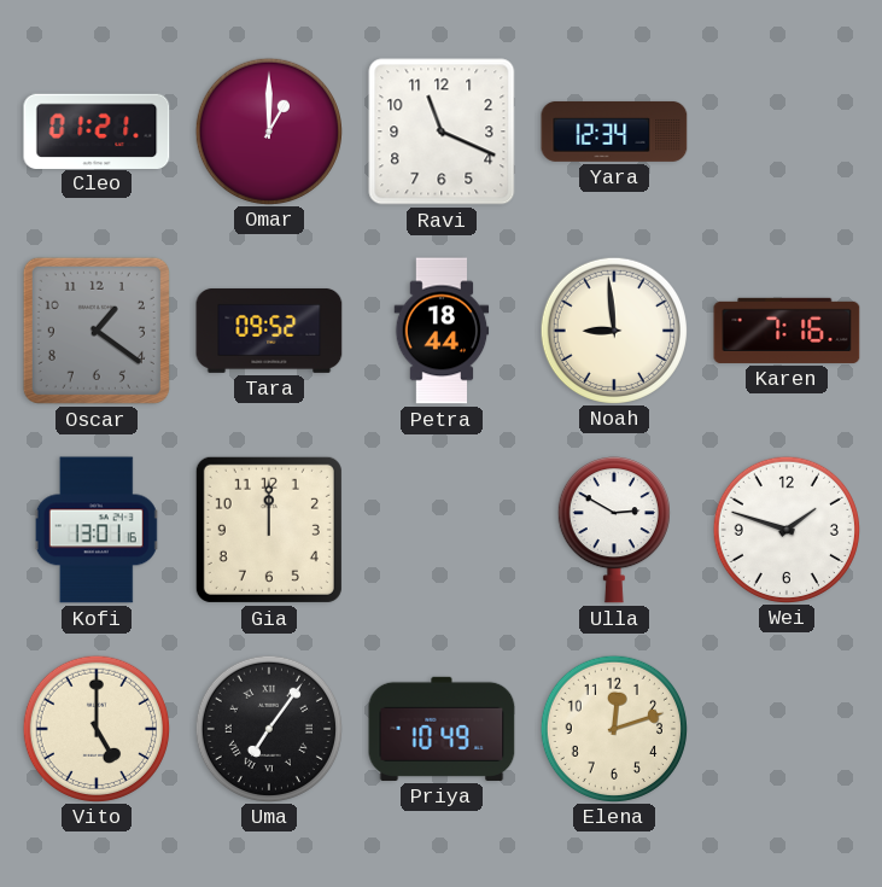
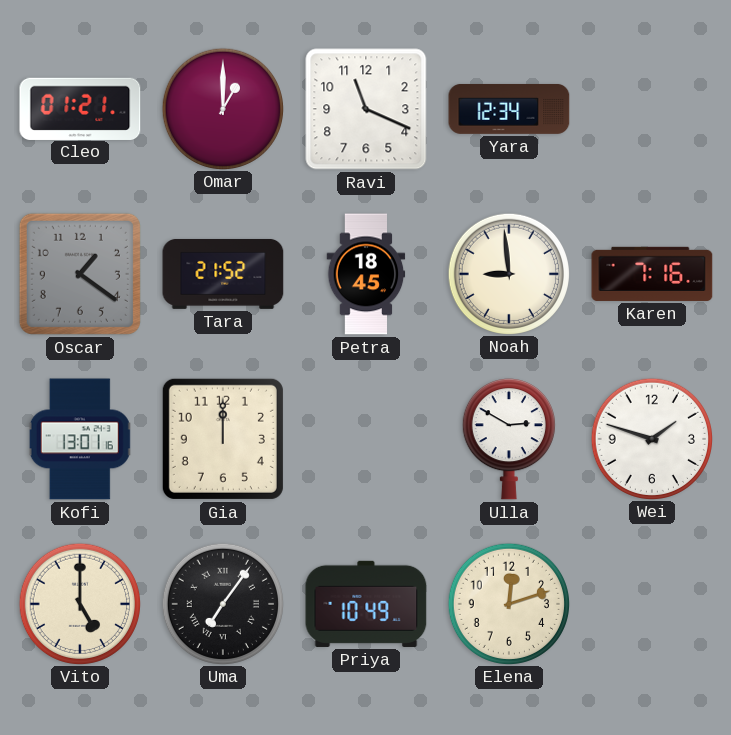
Tara: 09:52 -> 21:52
Petra: 18:44 -> 18:45
